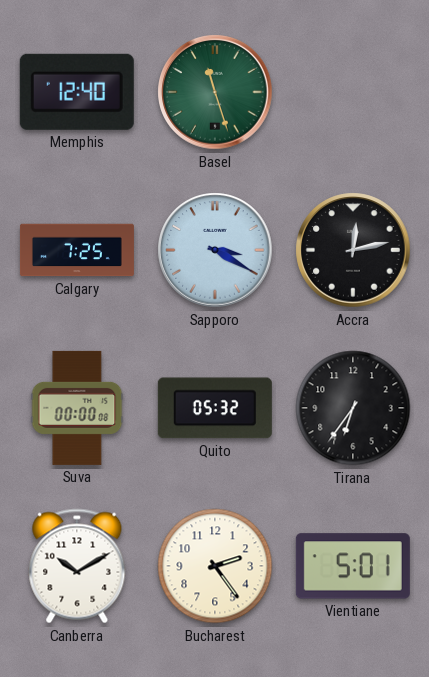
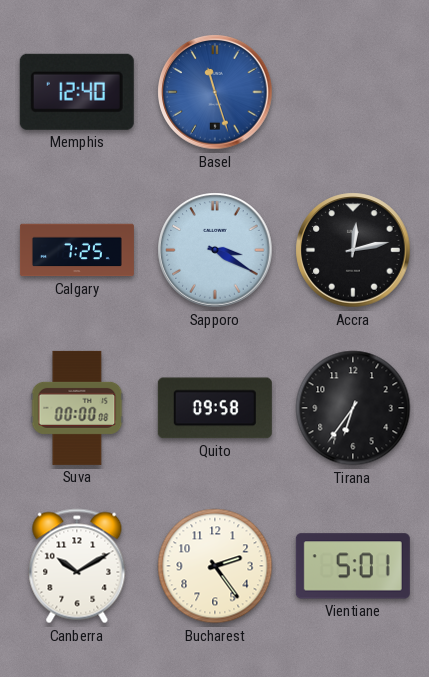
Basel dial: green -> blue
Quito: 05:32 -> 09:58
